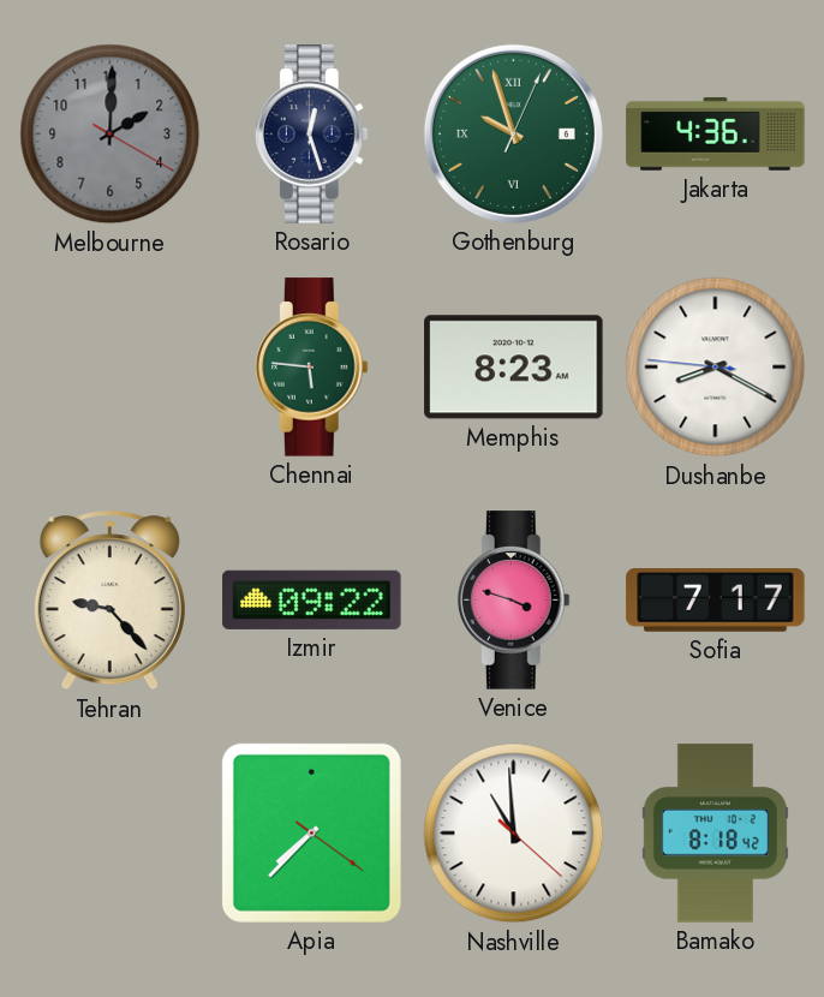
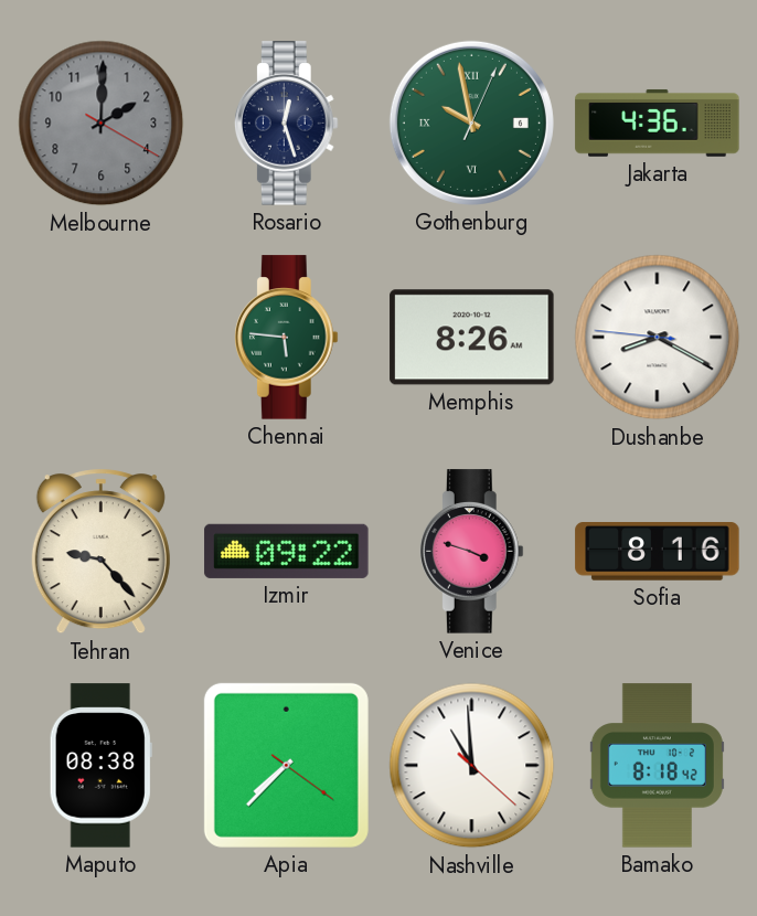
Gothenburg: 9:57 -> 9:58
Memphis: 8:23 -> 8:26
Sofia: 7:17 -> 8:16
Maputo: none -> 08:38
